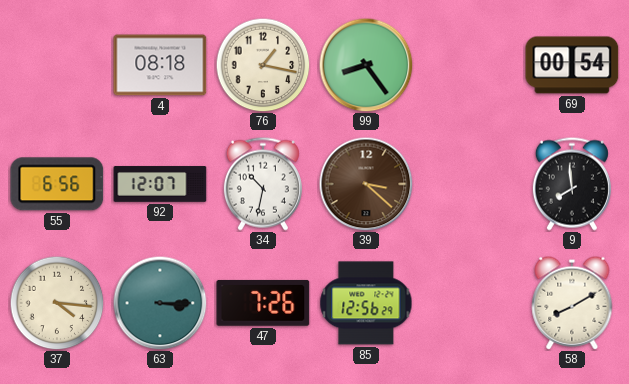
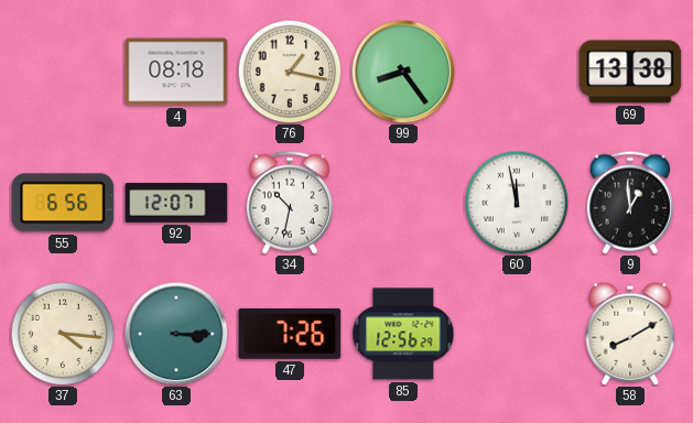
69: 00:54 -> 13:38
39: 3:22 -> none
60: none -> 11:58
9: 7:59 -> 12:59
